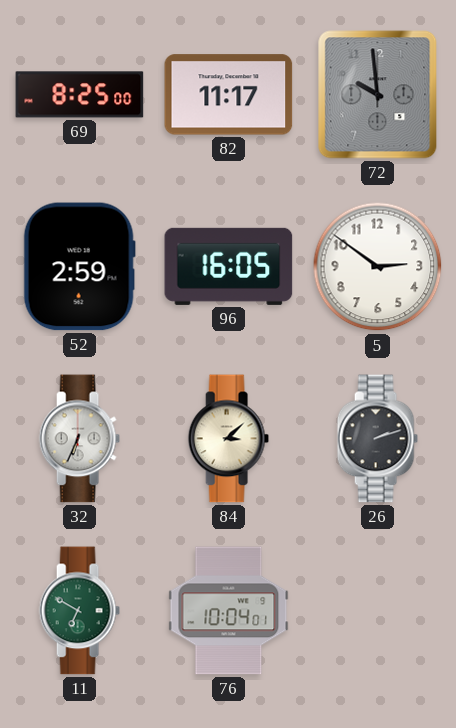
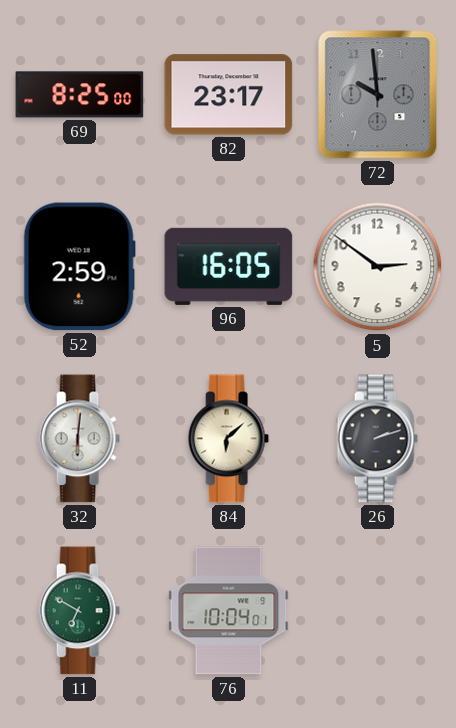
82: 11:17 -> 23:17
32: 6:34 -> 6:01
84: 3:08 -> 6:08
